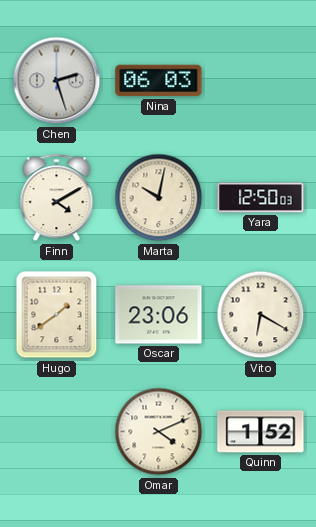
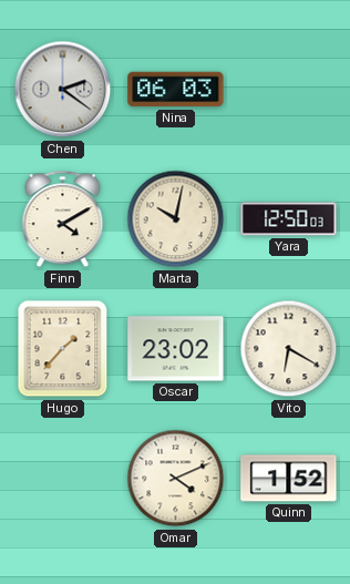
Chen: 2:27 -> 2:21
Hugo: 1:39 -> 1:37
Oscar: 23:06 -> 23:02
